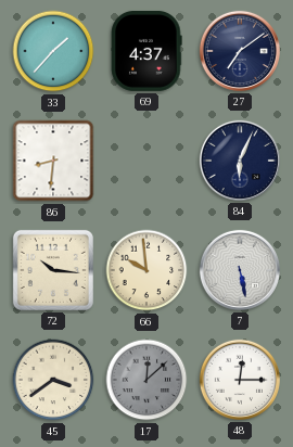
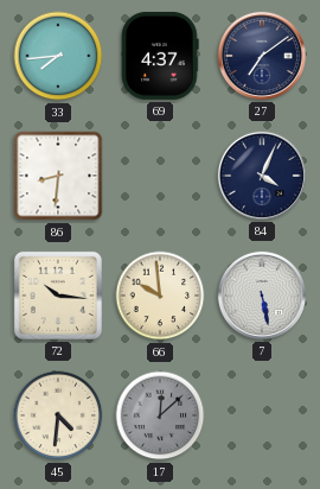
33: 1:37 -> 7:44
84: 6:04 -> 4:04
45: 3:39 -> 4:31
48: 12:15 -> none
